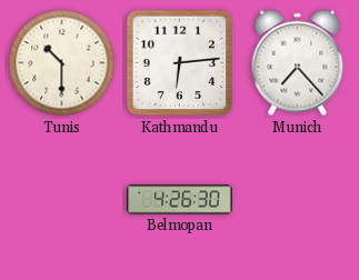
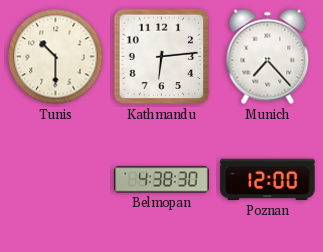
Belmopan: 4:26 -> 4:38
Poznan: none -> 12:00
